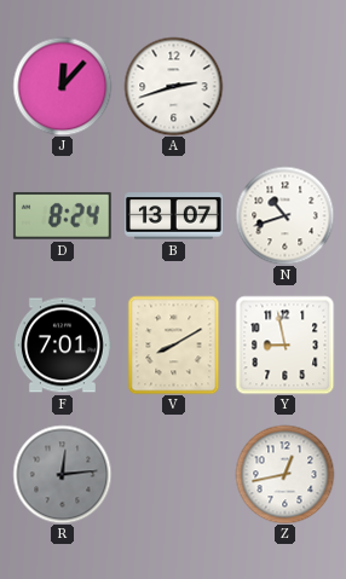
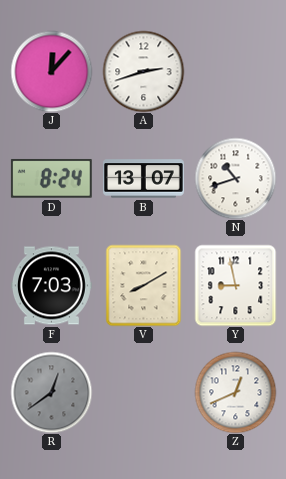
F: 7:01 -> 7:03
R: 12:14 -> 12:39
Z: 12:43 -> 12:41
